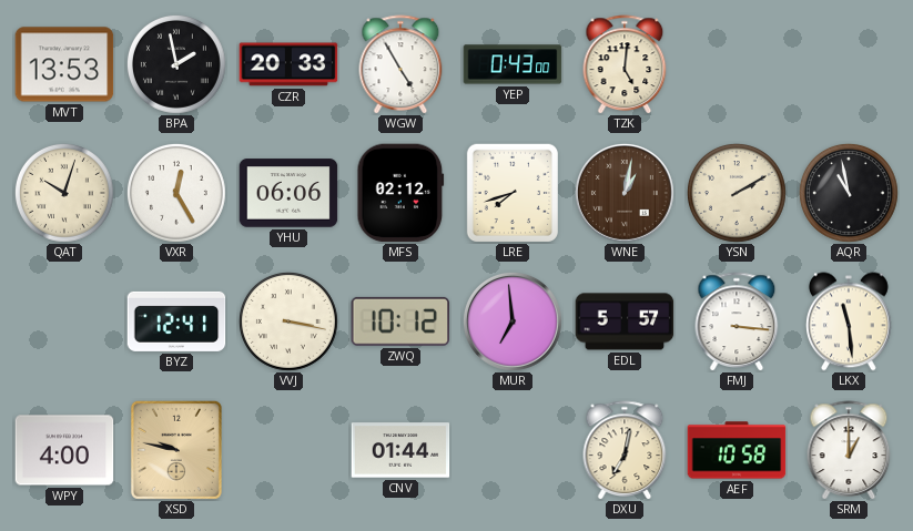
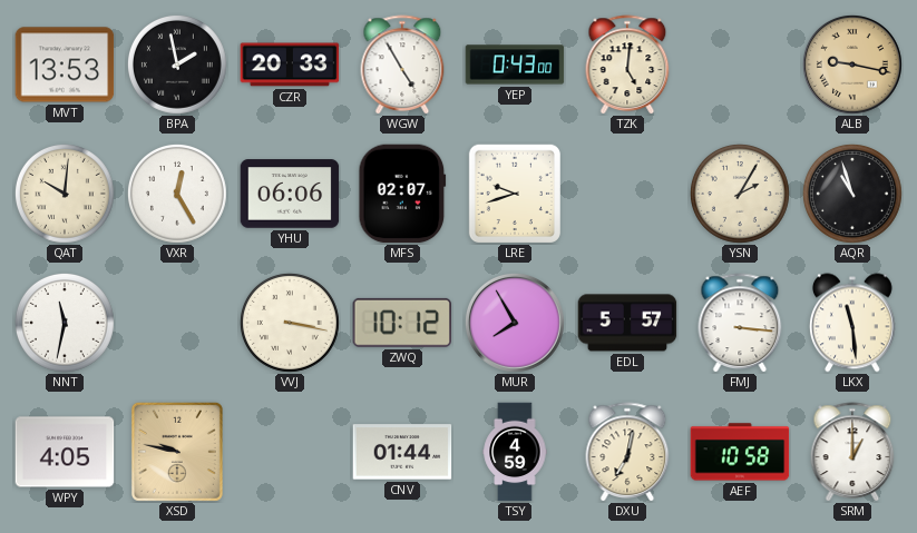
ALB: none -> 9:17
QAT: 10:03 -> 10:01
MFS: 02:12 -> 02:07
LRE: 7:42 -> 9:42
WNE: 1:02 -> none
YSN: 2:10 -> 2:05
AQR: 10:58 -> 10:57
NNT: none -> 11:32
BYZ: 12:41 -> none
MUR: 6:59 -> 7:55
WPY: 4:00 -> 4:05
TSY: none -> 4:59
